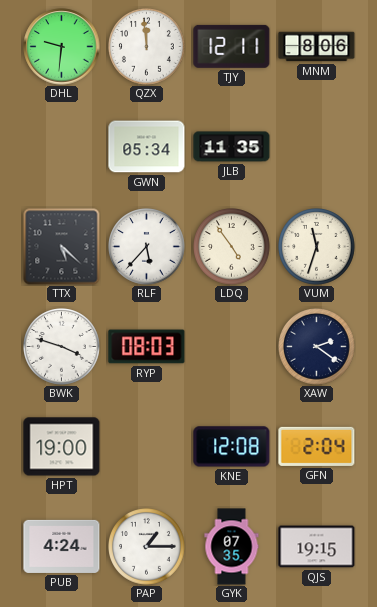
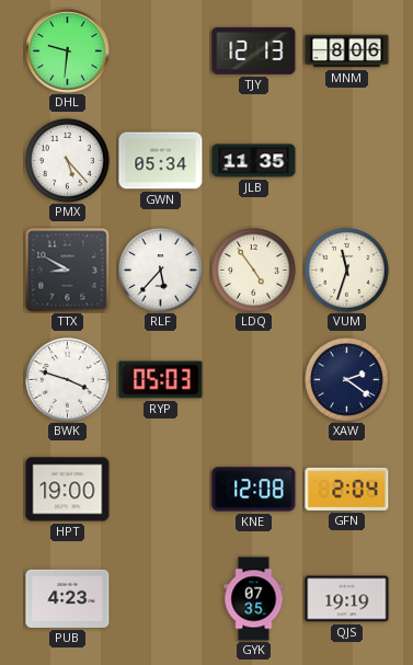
QZX: 11:59 -> none
TJY: 12:11 -> 12:13
PMX: none -> 5:23
TTX: 5:22 -> 8:50
RYP: 08:03 -> 05:03
PUB: 4:24 -> 4:23
PAP: 1:15 -> none
QJS: 19:15 -> 19:19
